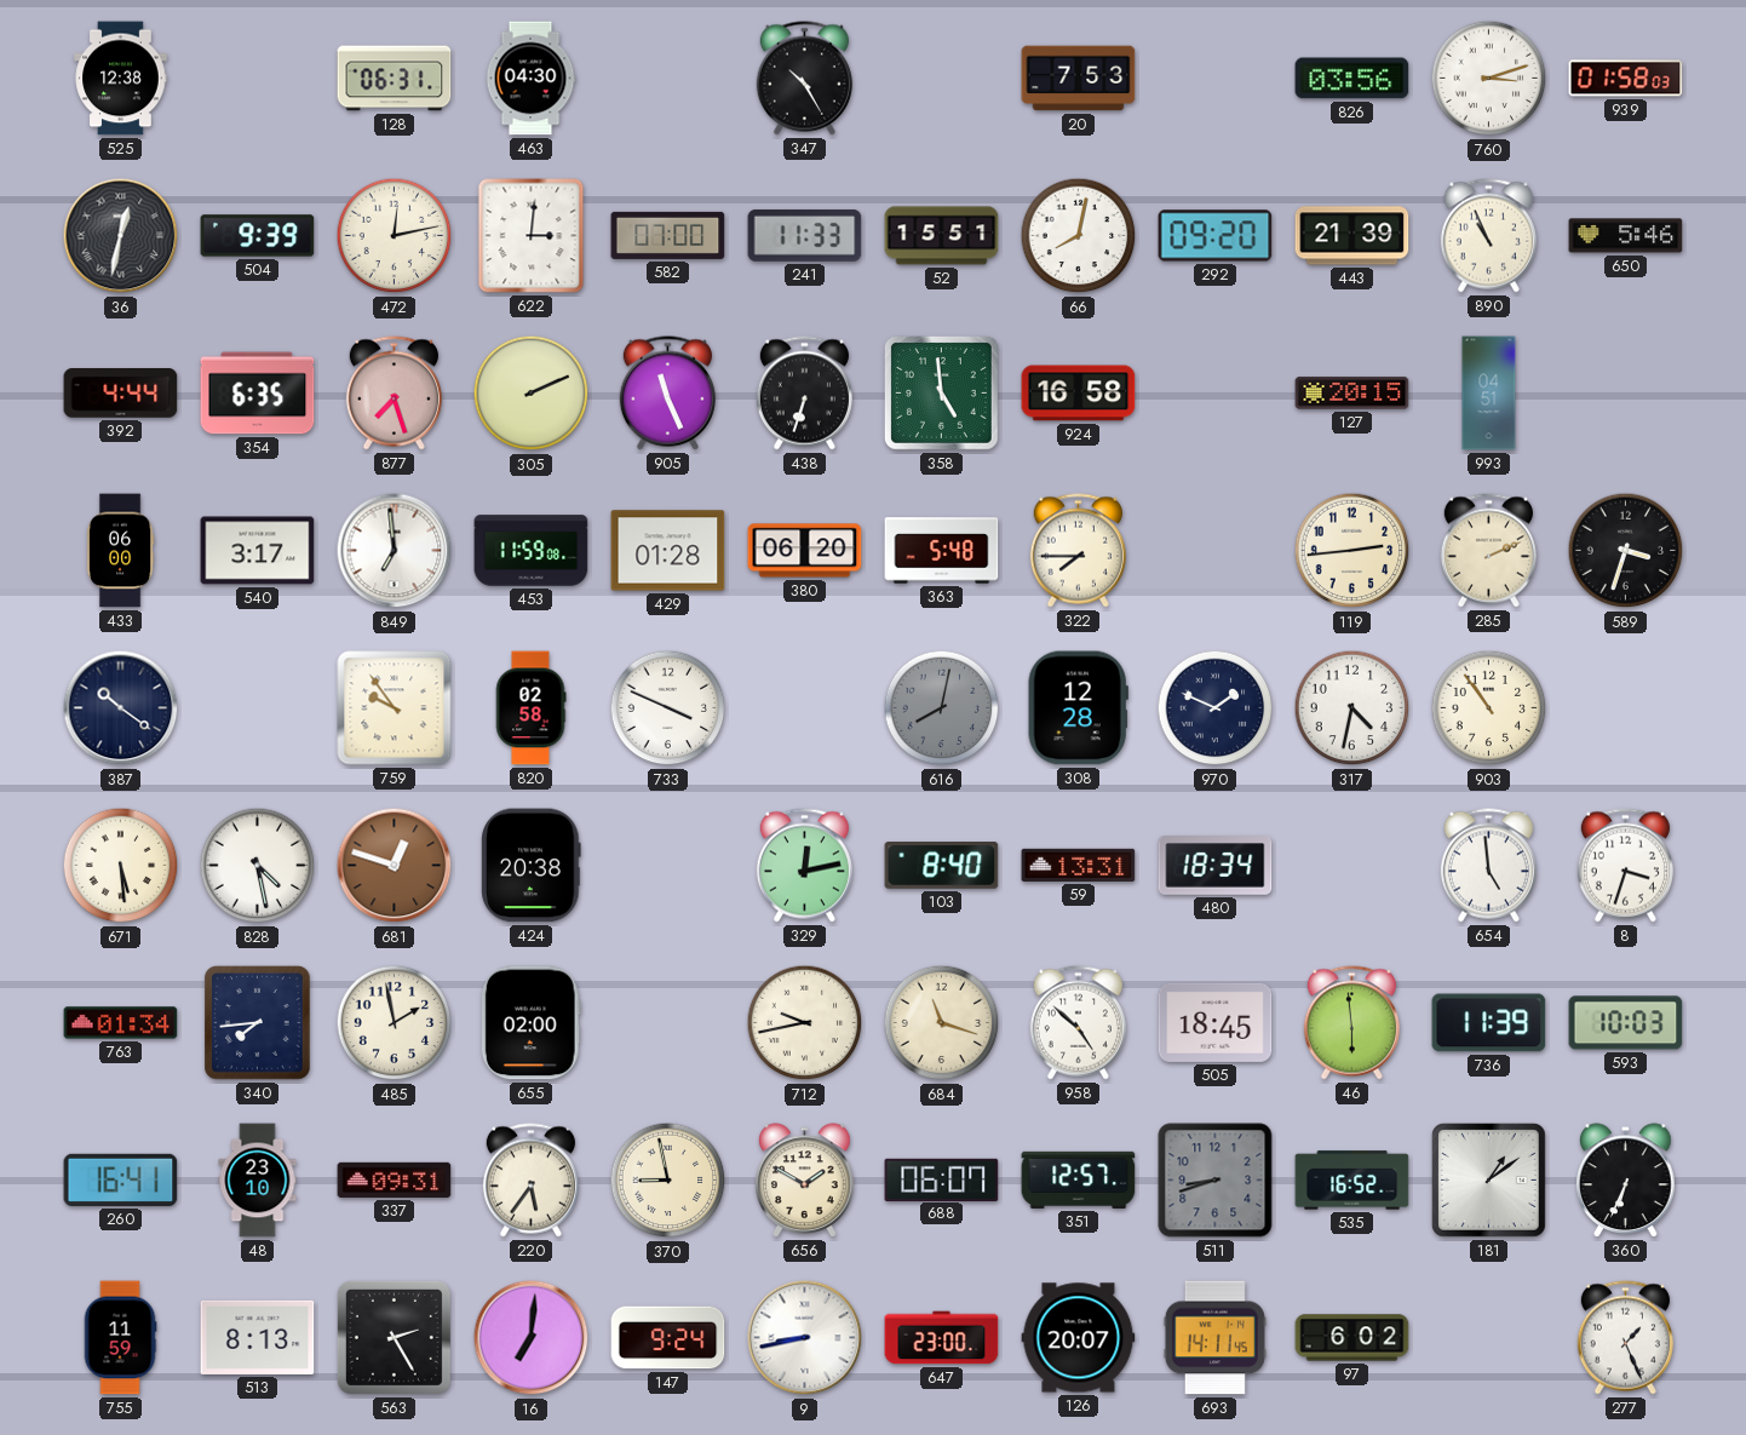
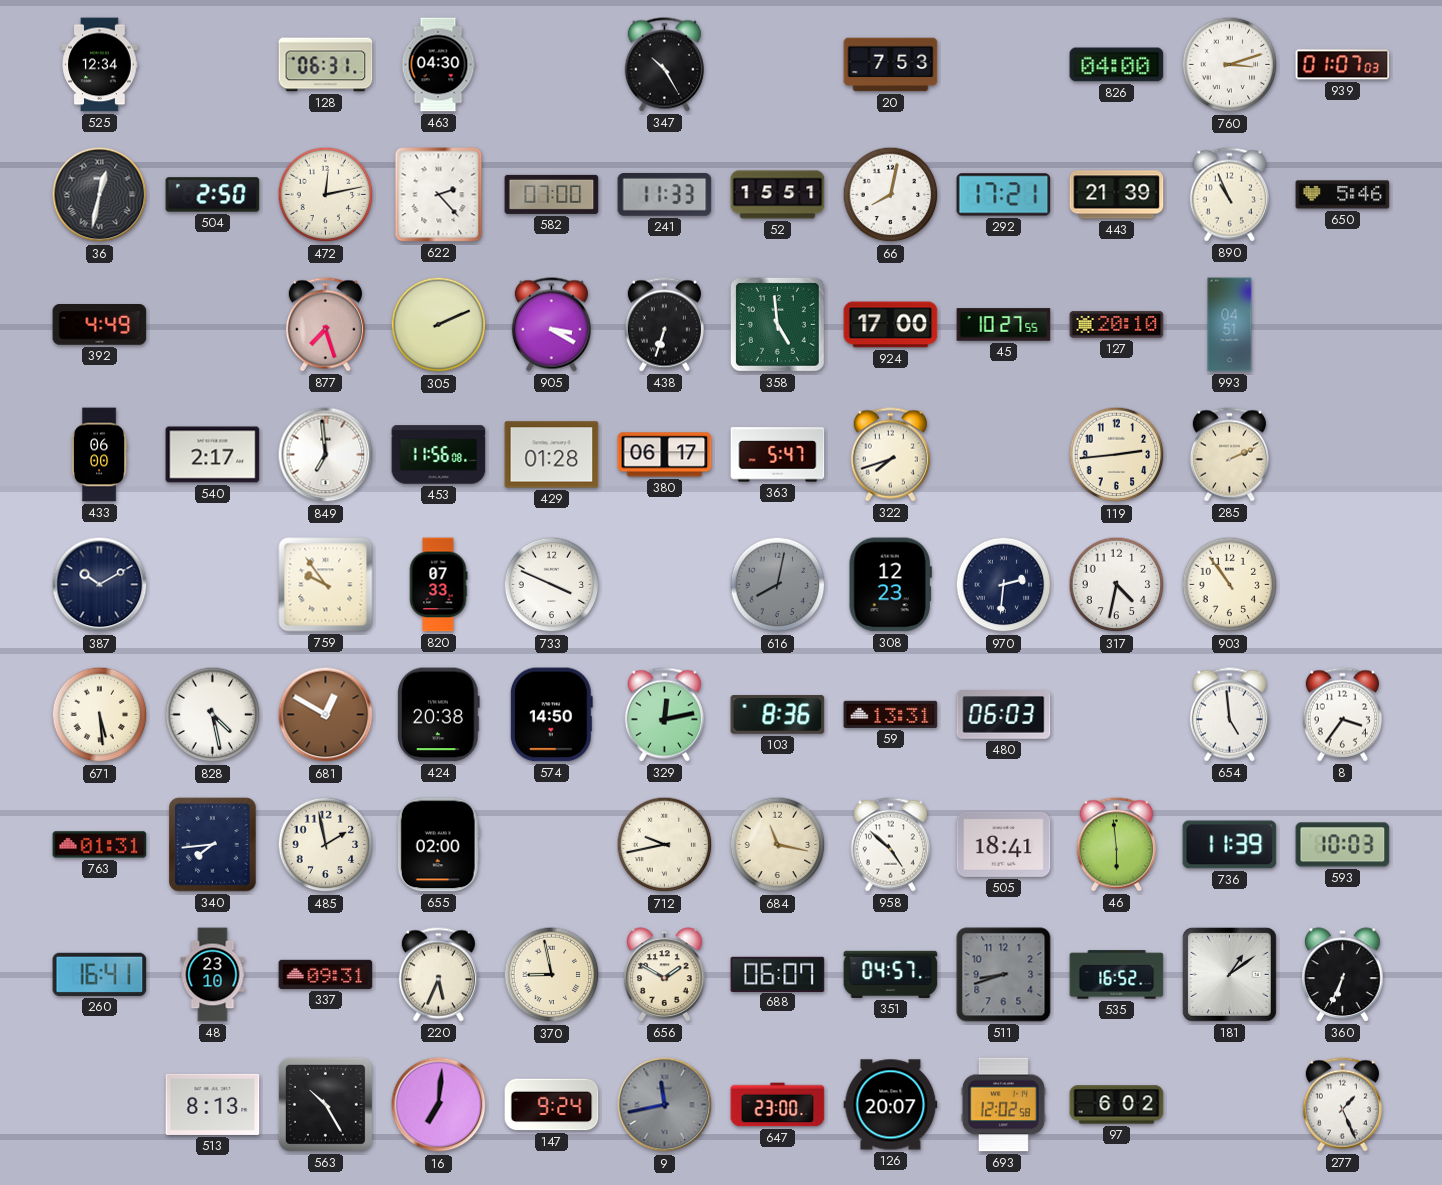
525: 12:38 -> 12:34
826: 03:56 -> 04:00
939: 01:58 -> 01:07
504: 9:39 -> 2:50
622: 3:01 -> 2:23
292: 09:20 -> 17:21
392: 4:44 -> 4:49
354: 6:35 -> none
905: 11:26 -> 3:20
924: 16:58 -> 17:00
45: none -> 10:27
127: 20:15 -> 20:10
540: 3:17 -> 2:17
453: 11:59 -> 11:56
380: 06:20 -> 06:17
363: 5:48 -> 5:47
322: 7:45 -> 7:42
589: 3:33 -> none
387: 10:21 -> 10:10
820: 02:58 -> 07:33
308: 12:28 -> 12:23
970: 1:49 -> 2:31
681: 12:48 -> 12:50
574: none -> 14:50
103: 8:40 -> 8:36
480: 18:34 -> 06:03
8: 3:33 -> 3:36
763: 01:34 -> 01:31
684: 11:18 -> 11:17
505: 18:45 -> 18:41
220: 5:36 -> 5:34
351: 12:57 -> 04:57
755: 11:59 -> none
563: 2:25 -> 10:25
9: 8:43 -> 11:43
9 dial: white -> grey
693: 14:11 -> 12:02
